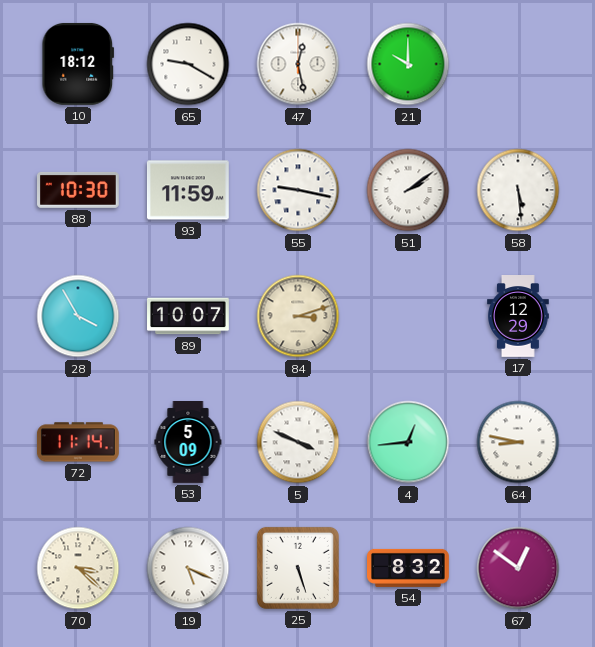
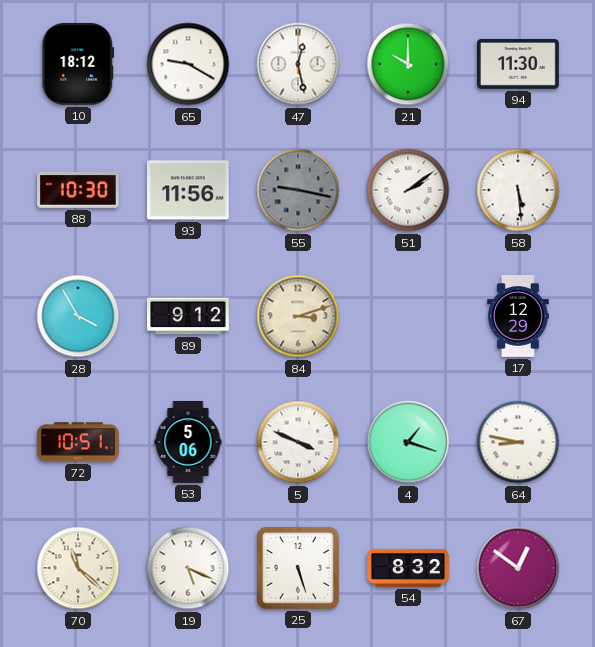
94: none -> 11:30
93: 11:59 -> 11:56
55 dial: white -> grey
89: 10:07 -> 9:12
72: 11:14 -> 10:51
53: 5:09 -> 5:06
4: 12:44 -> 1:18
70: 3:22 -> 11:22
